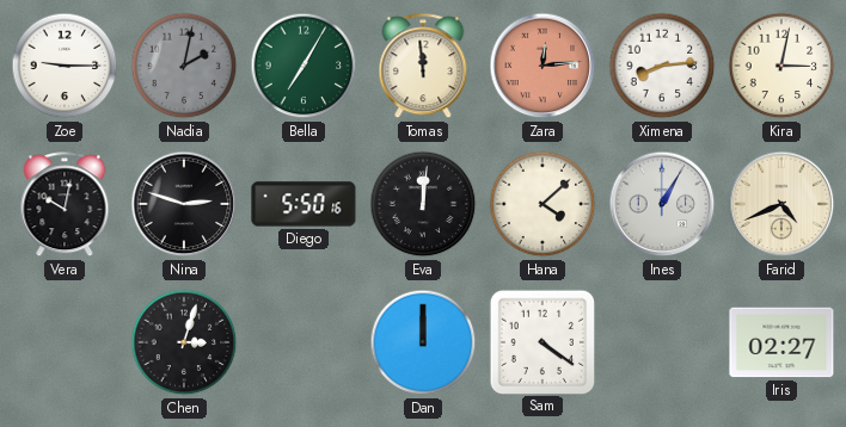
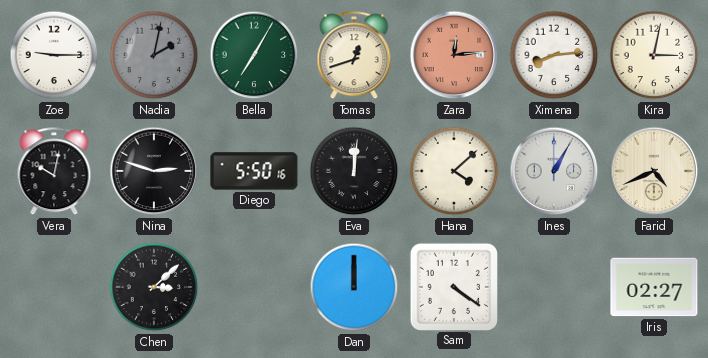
Tomas: 11:59 -> 12:42
Chen: 3:03 -> 3:08
